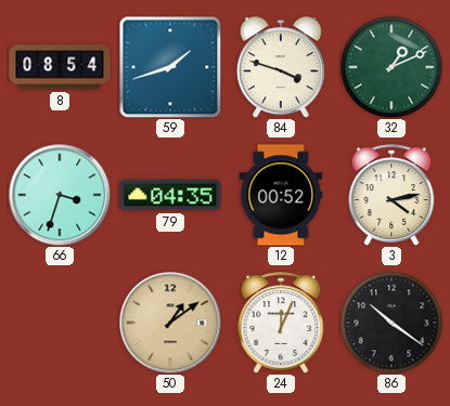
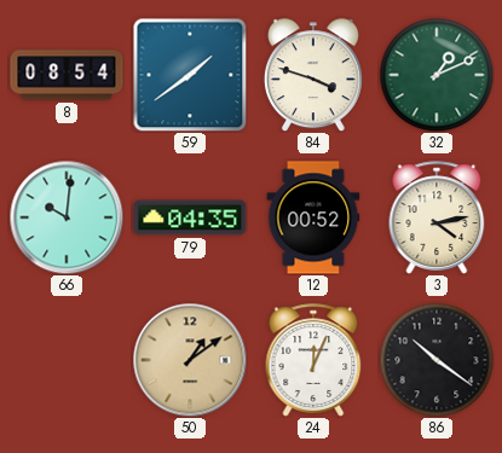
59: 1:42 -> 1:39
66: 3:33 -> 10:01
